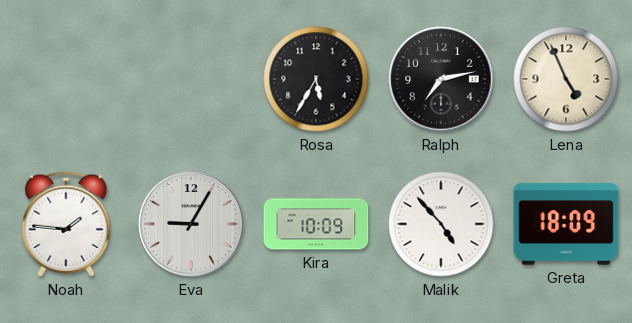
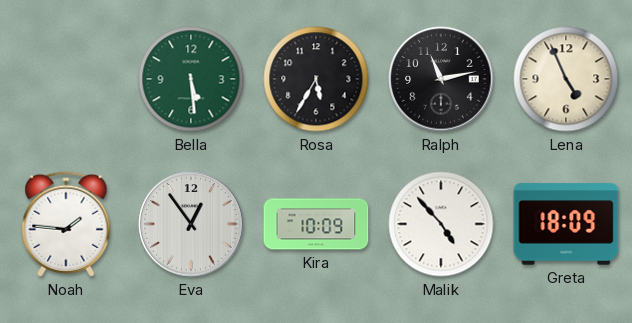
Bella: none -> 5:29
Ralph: 7:13 -> 11:13
Eva: 9:05 -> 12:54
